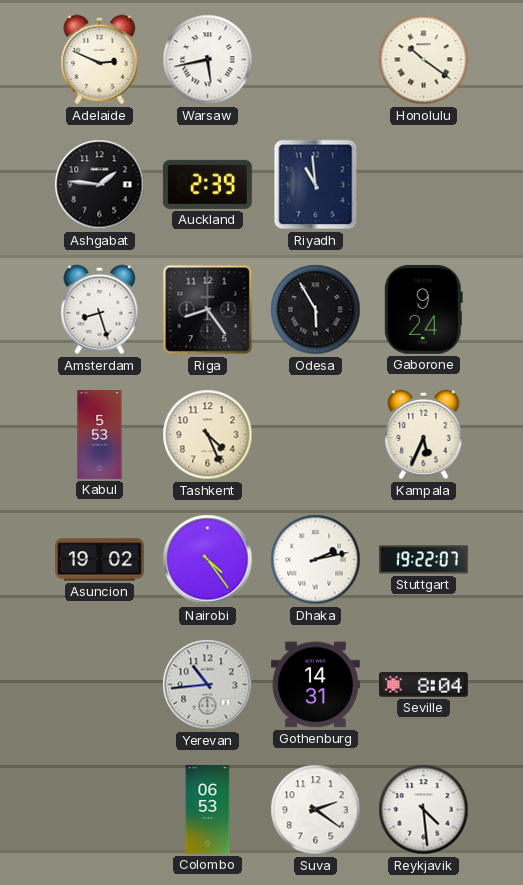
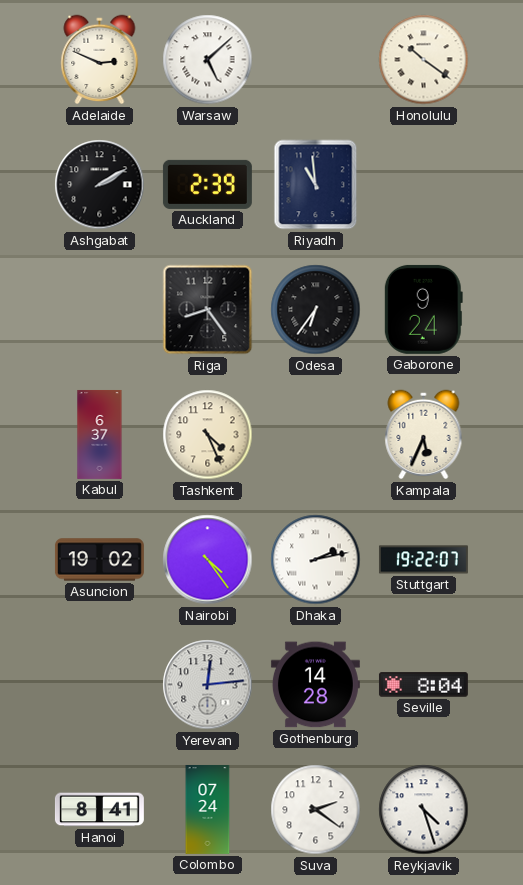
Warsaw: 5:43 -> 5:08
Ashgabat: 1:46 -> 2:10
Amsterdam: 8:27 -> none
Odesa: 5:55 -> 6:36
Kabul: 5:53 -> 6:37
Yerevan: 10:44 -> 12:14
Gothenburg: 14:31 -> 14:28
Hanoi: none -> 8:41
Colombo: 06:53 -> 07:24
Reykjavik: 4:29 -> 4:27
